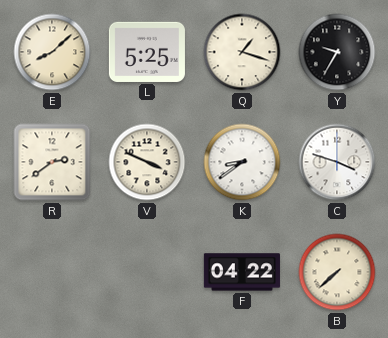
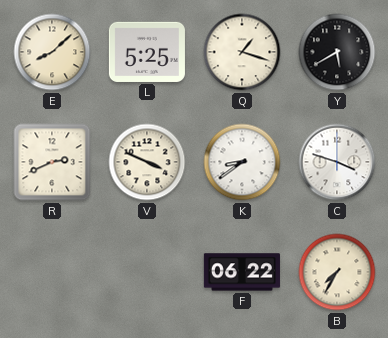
Y: 9:35 -> 5:40
R: 2:39 -> 2:41
F: 04:22 -> 06:22
B: 7:38 -> 7:35
